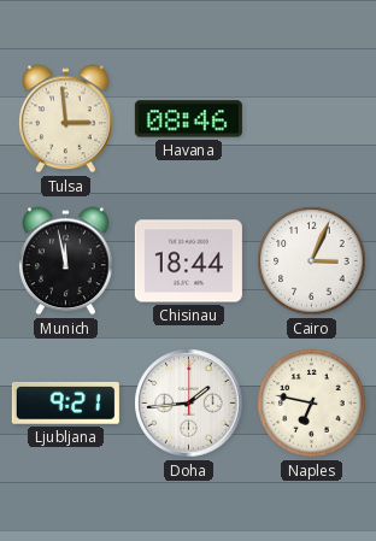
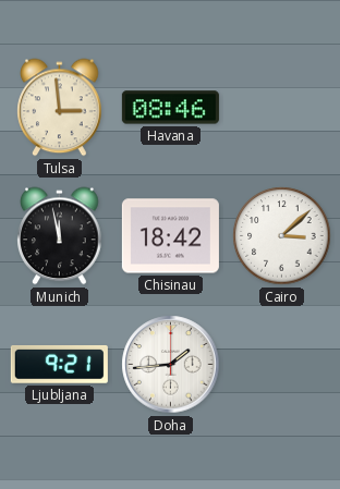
Chisinau: 18:44 -> 18:42
Cairo: 3:04 -> 3:08
Naples: 6:47 -> none
